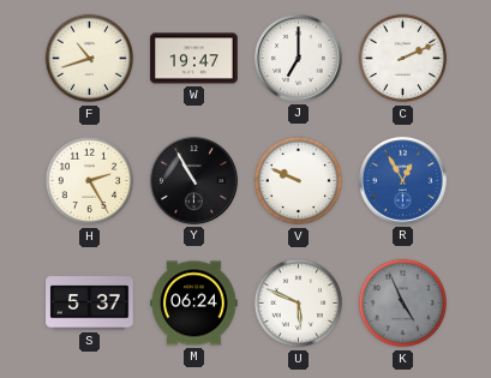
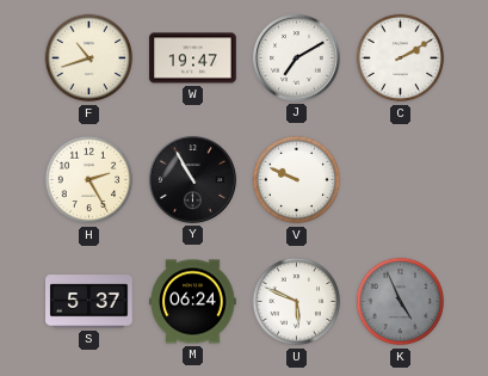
J: 7:00 -> 7:10
C: 2:11 -> 2:10
R: 12:55 -> none
